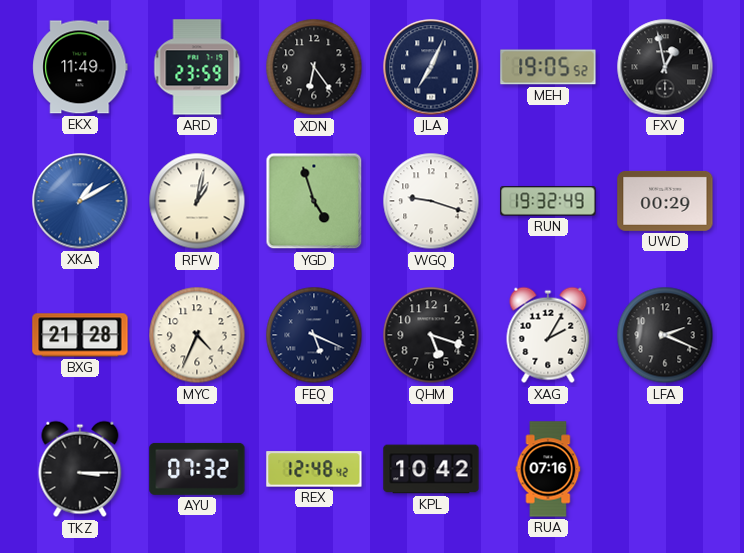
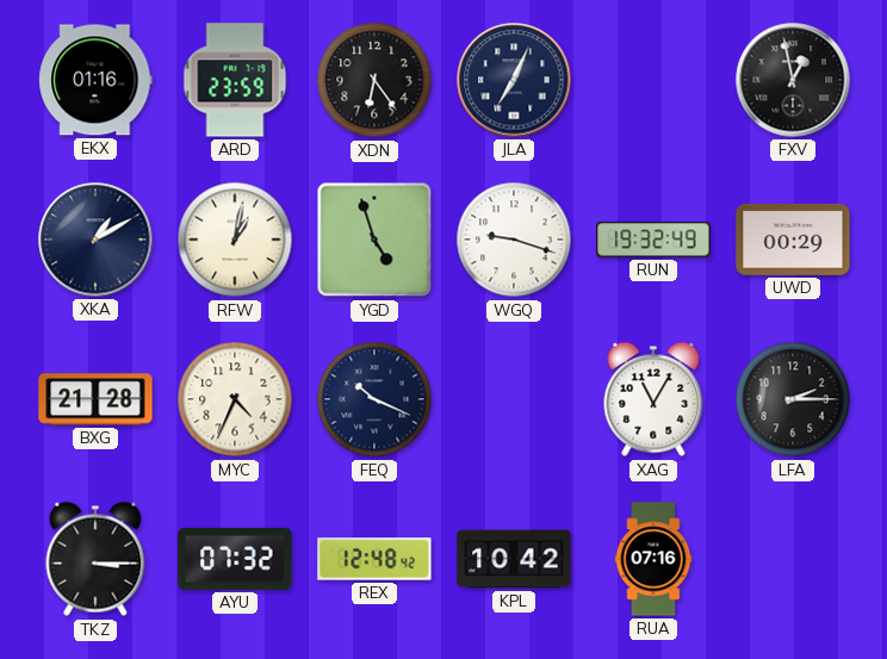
EKX: 11:49 -> 01:16
MEH: 19:05 -> none
XKA dial: blue -> navy
FEQ: 5:19 -> 10:19
QHM: 5:18 -> none
XAG: 2:05 -> 11:05
LFA: 2:19 -> 2:15
